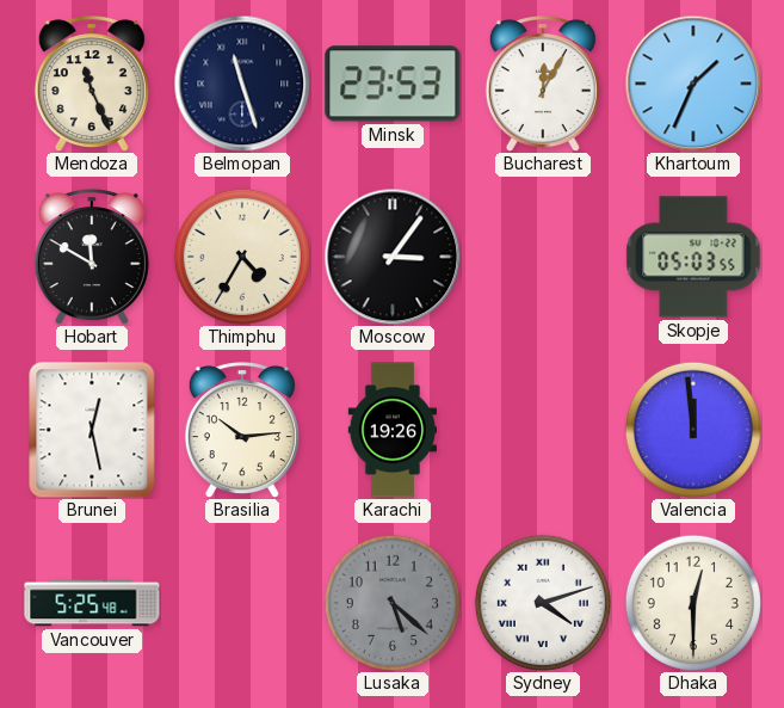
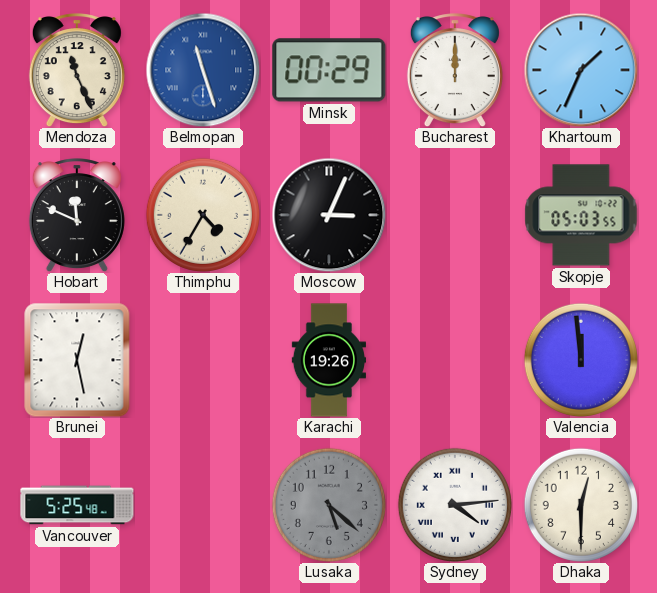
Belmopan dial: navy -> blue
Minsk: 23:53 -> 00:29
Bucharest: 12:05 -> 12:00
Hobart: 11:50 -> 11:49
Moscow: 3:06 -> 3:04
Brasilia: 10:14 -> none
Sydney: 4:12 -> 4:14
